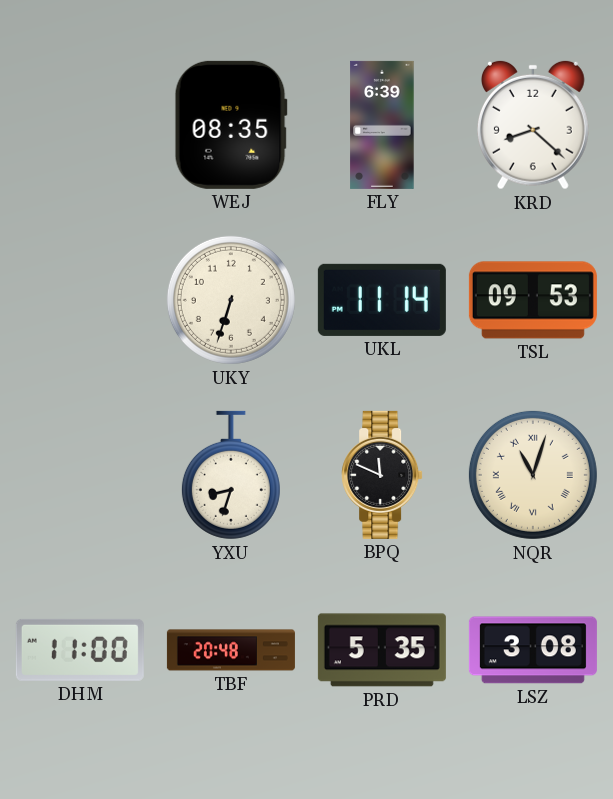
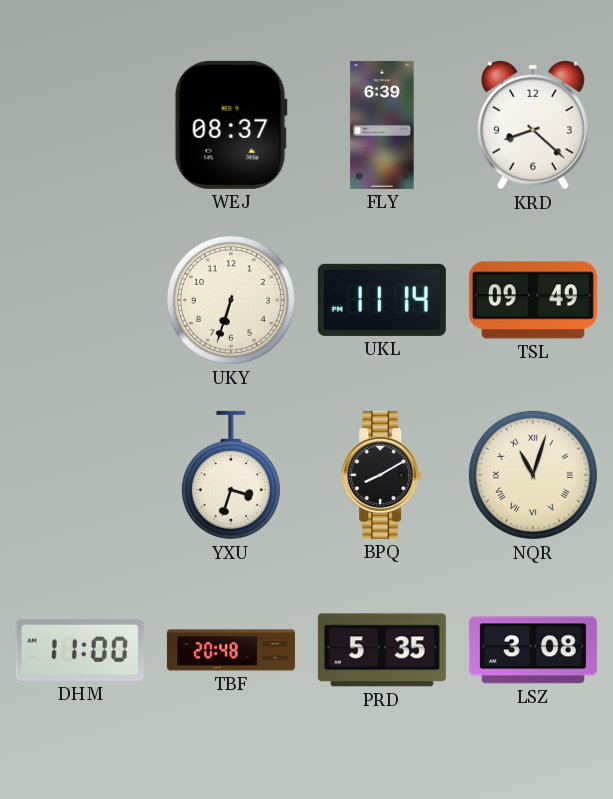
WEJ: 08:35 -> 08:37
TSL: 09:53 -> 09:49
YXU: 8:33 -> 3:33
BPQ: 11:49 -> 8:10
